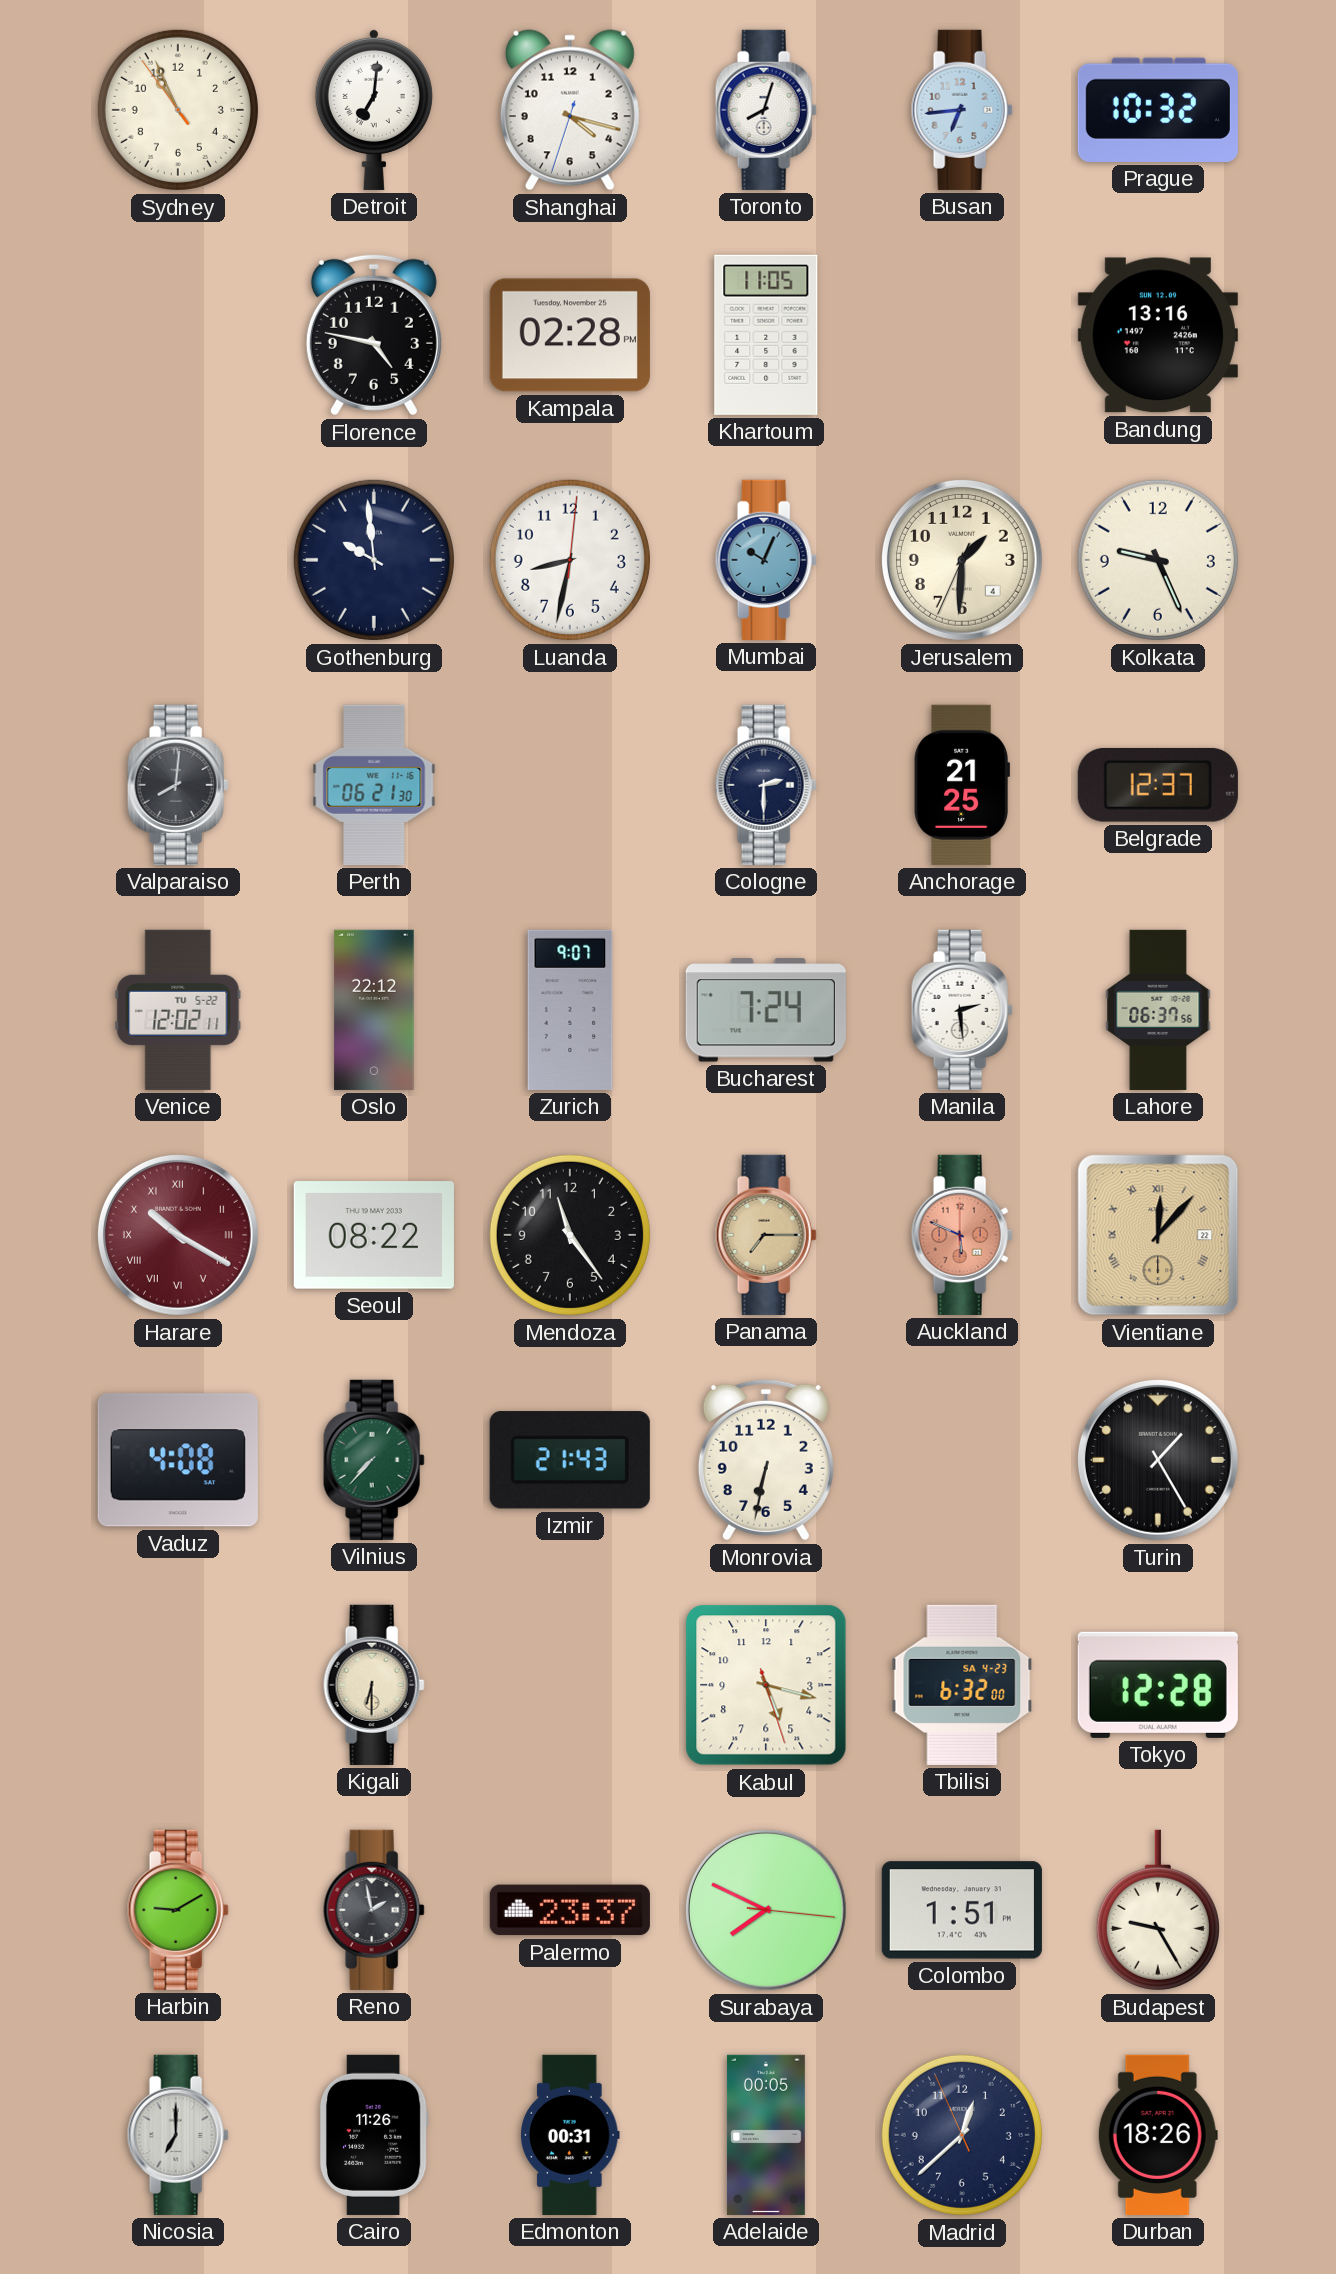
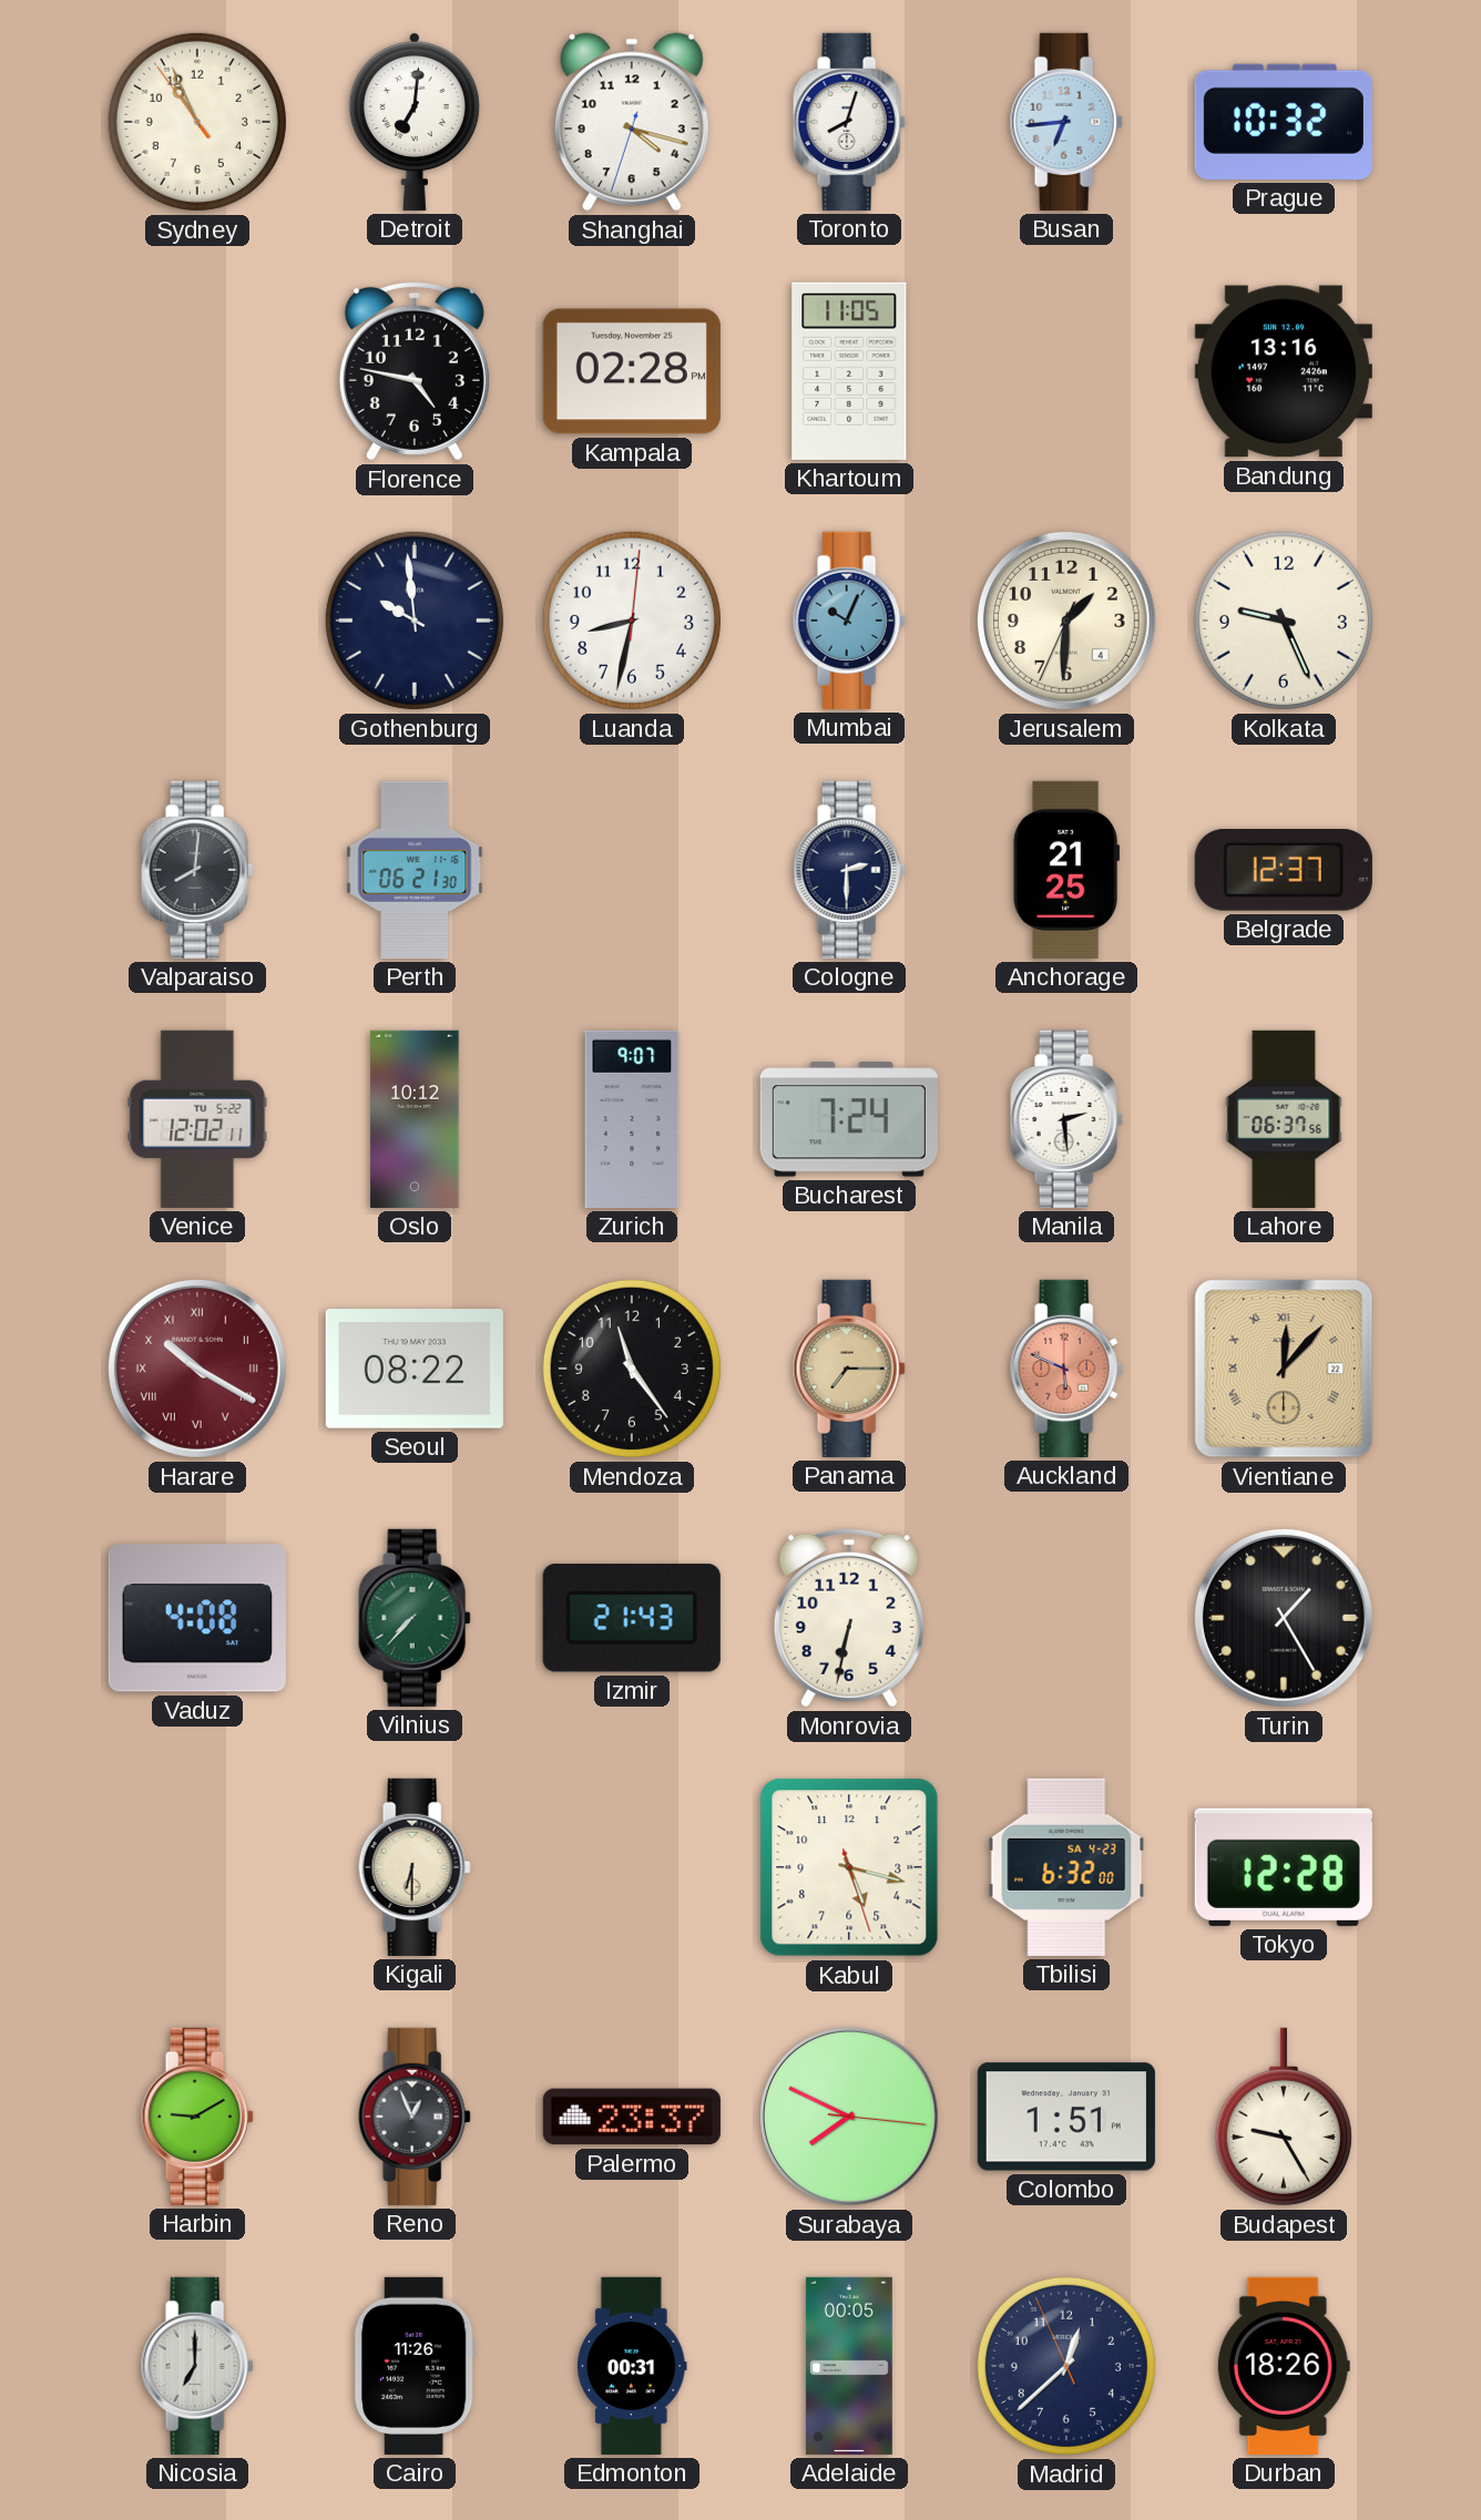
Oslo: 22:12 -> 10:12
Reno: 1:58 -> 12:56
